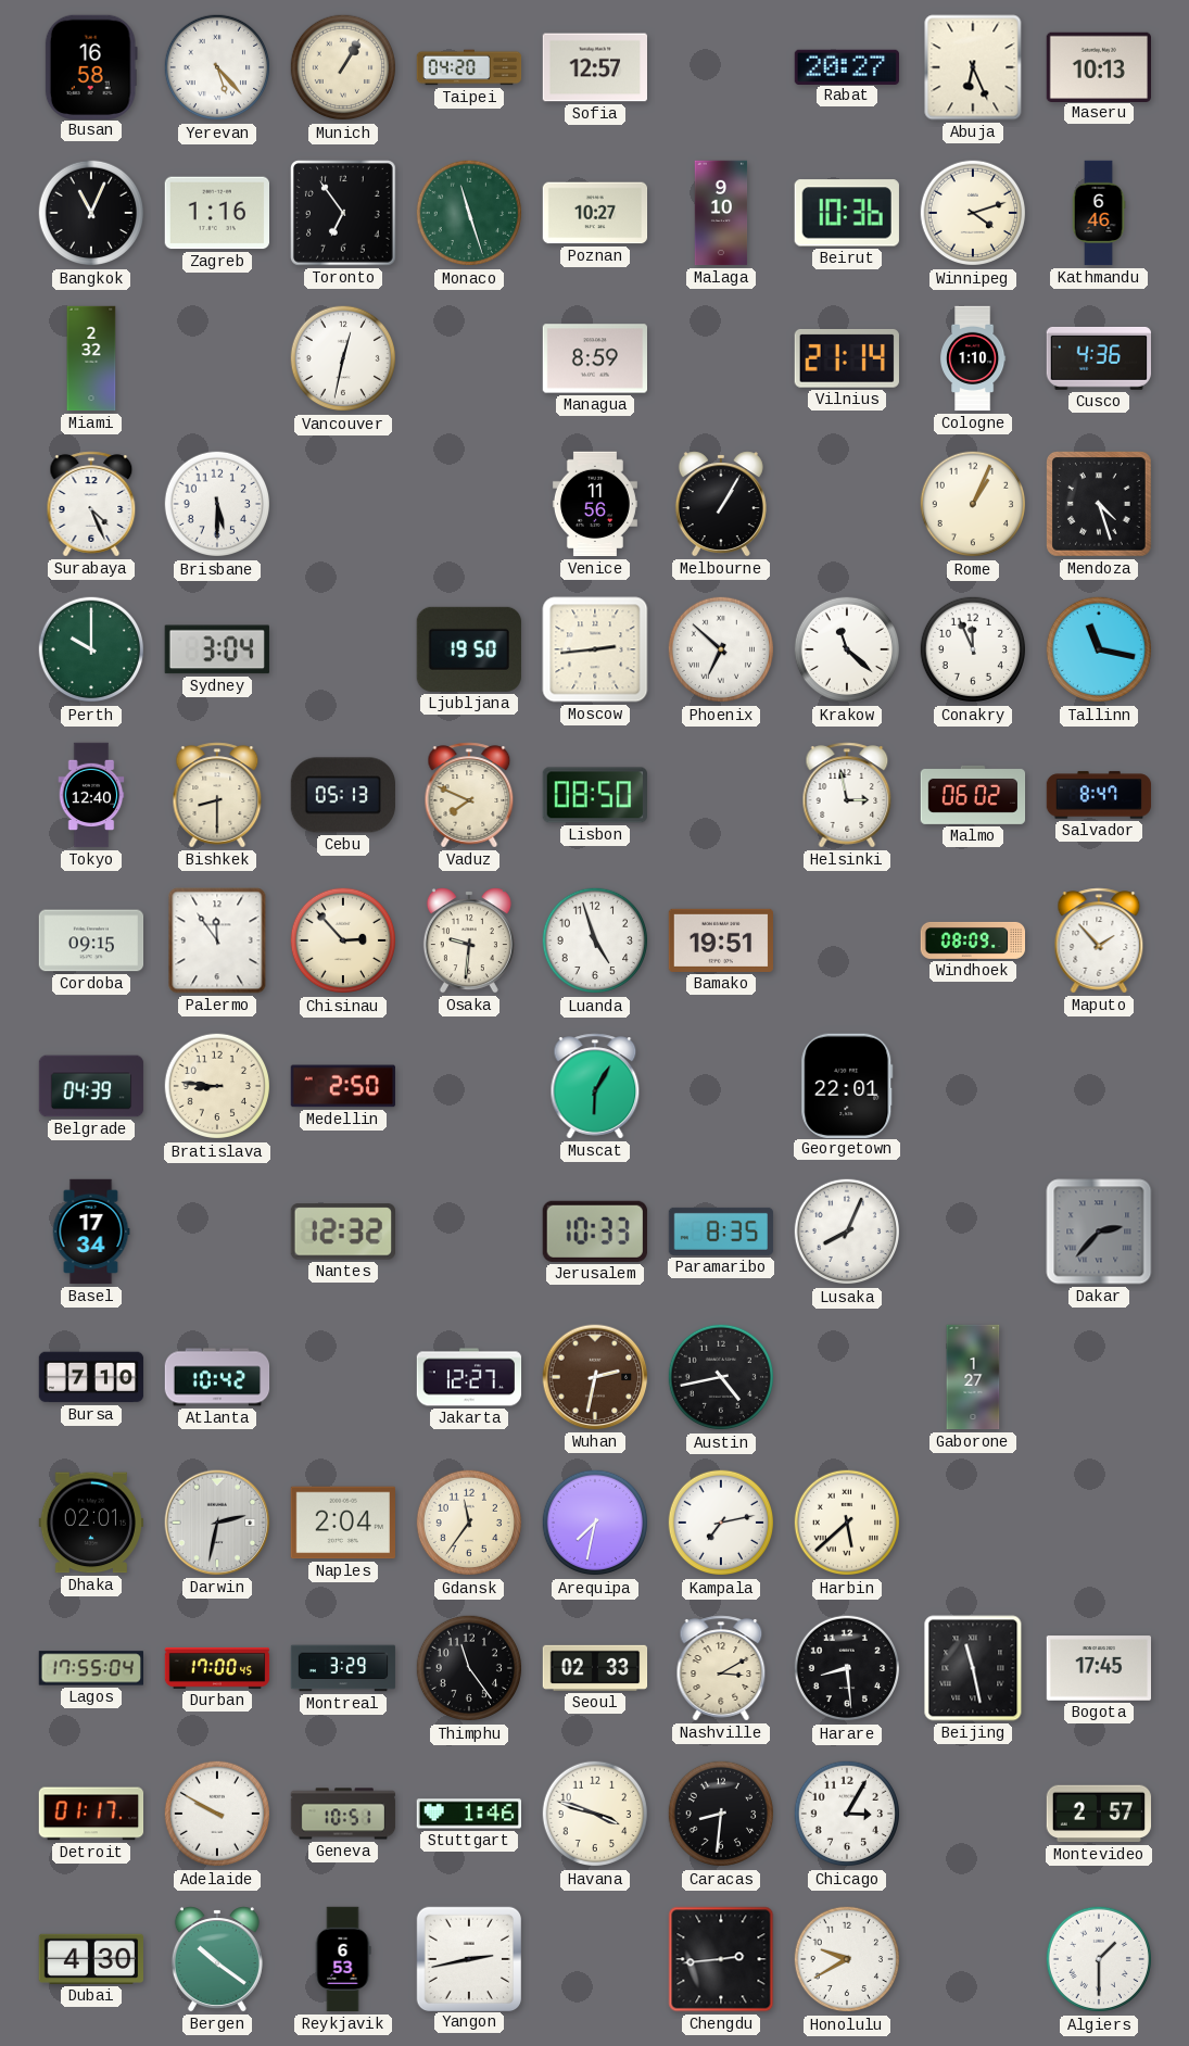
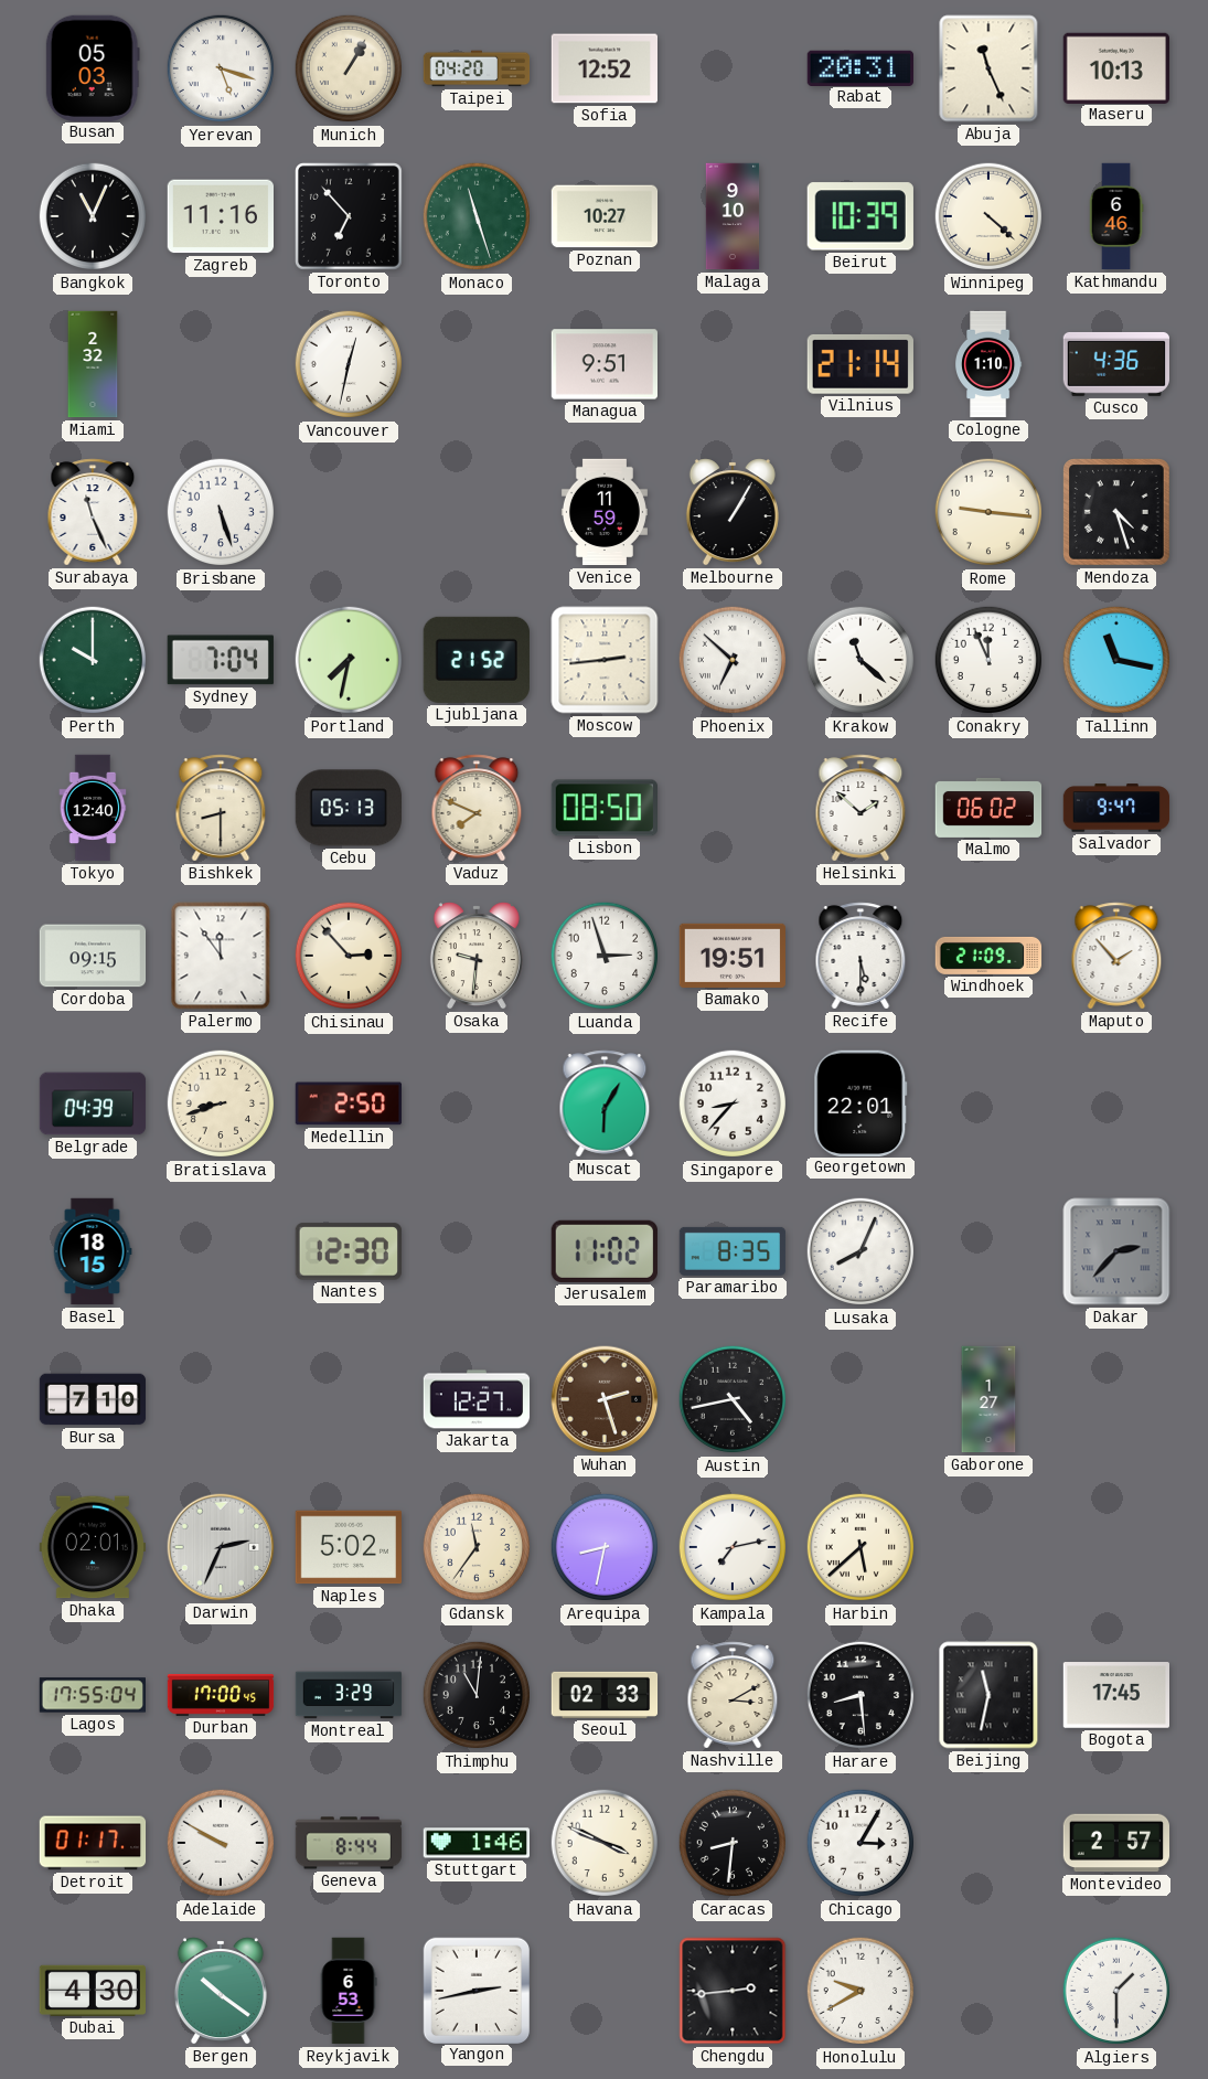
Busan: 16:58 -> 05:03
Yerevan: 5:23 -> 5:18
Sofia: 12:57 -> 12:52
Rabat: 20:27 -> 20:31
Abuja: 6:26 -> 11:26
Zagreb: 1:16 -> 11:16
Toronto: 6:54 -> 6:53
Beirut: 10:36 -> 10:39
Winnipeg: 4:12 -> 4:22
Managua: 8:59 -> 9:51
Surabaya: 4:26 -> 11:26
Brisbane: 5:30 -> 5:27
Venice: 11:56 -> 11:59
Rome: 1:04 -> 9:16
Sydney: 3:04 -> 7:04
Portland: none -> 7:32
Ljubljana: 19:50 -> 21:52
Helsinki: 2:58 -> 1:52
Salvador: 8:47 -> 9:47
Luanda: 4:57 -> 2:57
Recife: none -> 5:30
Windhoek: 08:09 -> 21:09
Bratislava: 8:46 -> 8:42
Singapore: none -> 8:37
Basel: 17:34 -> 18:15
Nantes: 12:32 -> 12:30
Jerusalem: 10:33 -> 11:02
Atlanta: 10:42 -> none
Wuhan: 2:32 -> 2:27
Darwin: 2:32 -> 2:34
Naples: 2:04 -> 5:02
Arequipa: 7:32 -> 8:32
Thimphu: 11:24 -> 11:01
Beijing: 11:28 -> 11:32
Geneva: 10:51 -> 8:44
Havana: 3:48 -> 3:49
